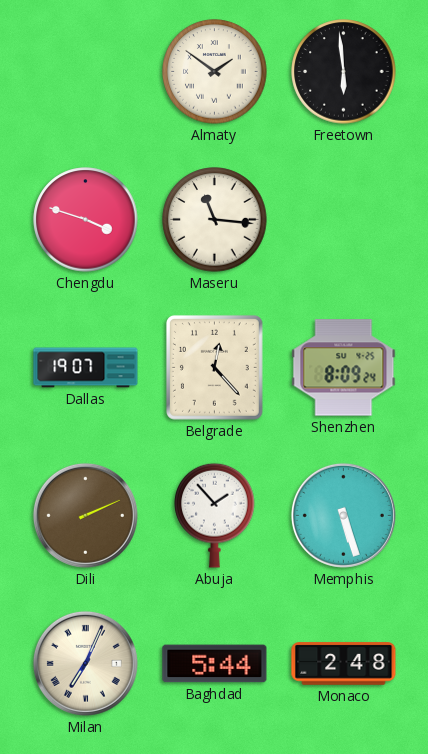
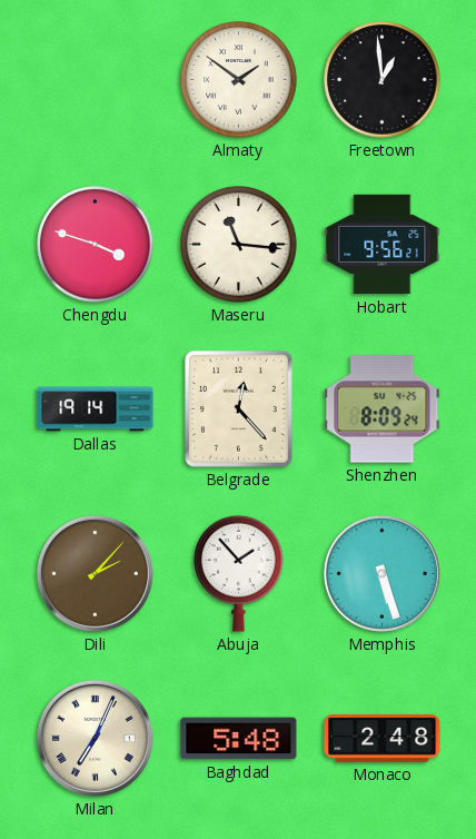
Freetown: 5:59 -> 12:59
Hobart: none -> 9:56
Dallas: 19:07 -> 19:14
Dili: 2:11 -> 2:07
Baghdad: 5:44 -> 5:48
